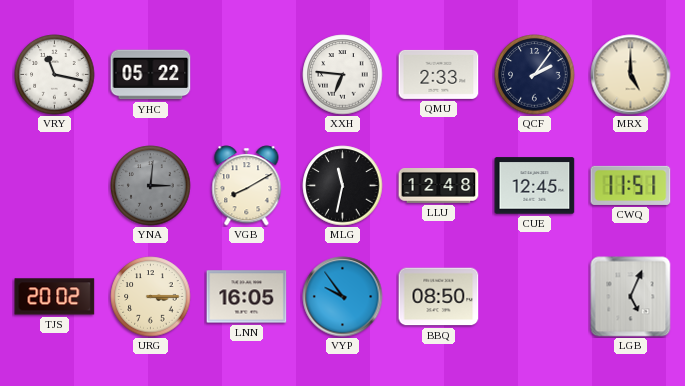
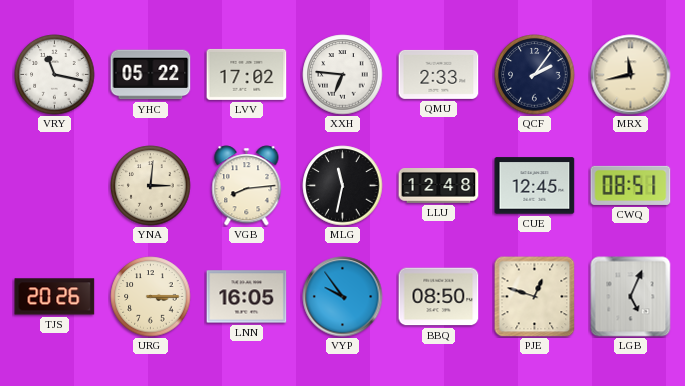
LVV: none -> 17:02
MRX: 5:00 -> 11:43
YNA dial: grey -> cream
VGB: 8:10 -> 8:14
CWQ: 11:51 -> 08:51
TJS: 20:02 -> 20:26
PJE: none -> 12:48
